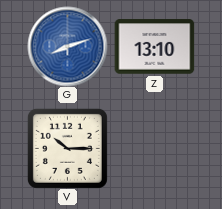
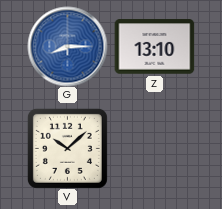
G: 8:12 -> 8:15
V: 10:15 -> 10:08
